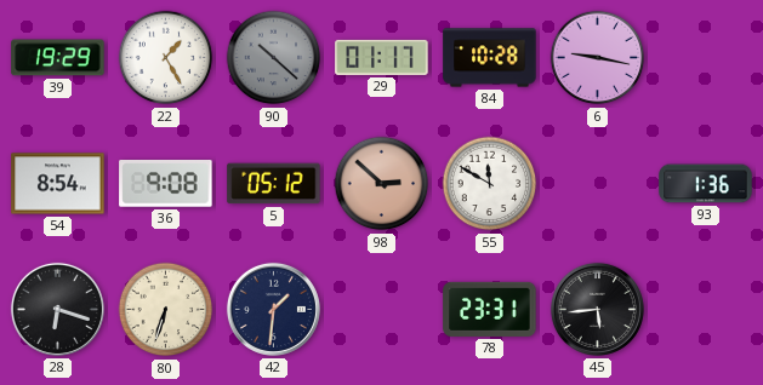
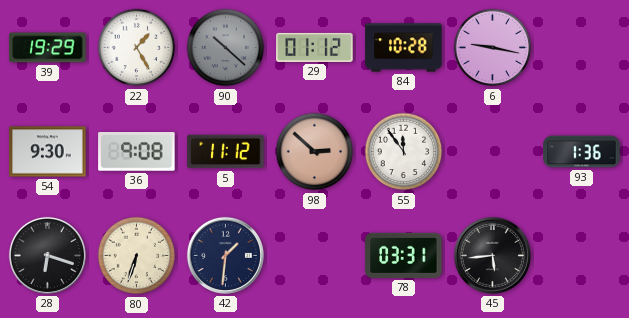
29: 01:17 -> 01:12
54: 8:54 -> 9:30
5: 05:12 -> 11:12
55: 11:50 -> 11:54
78: 23:31 -> 03:31
